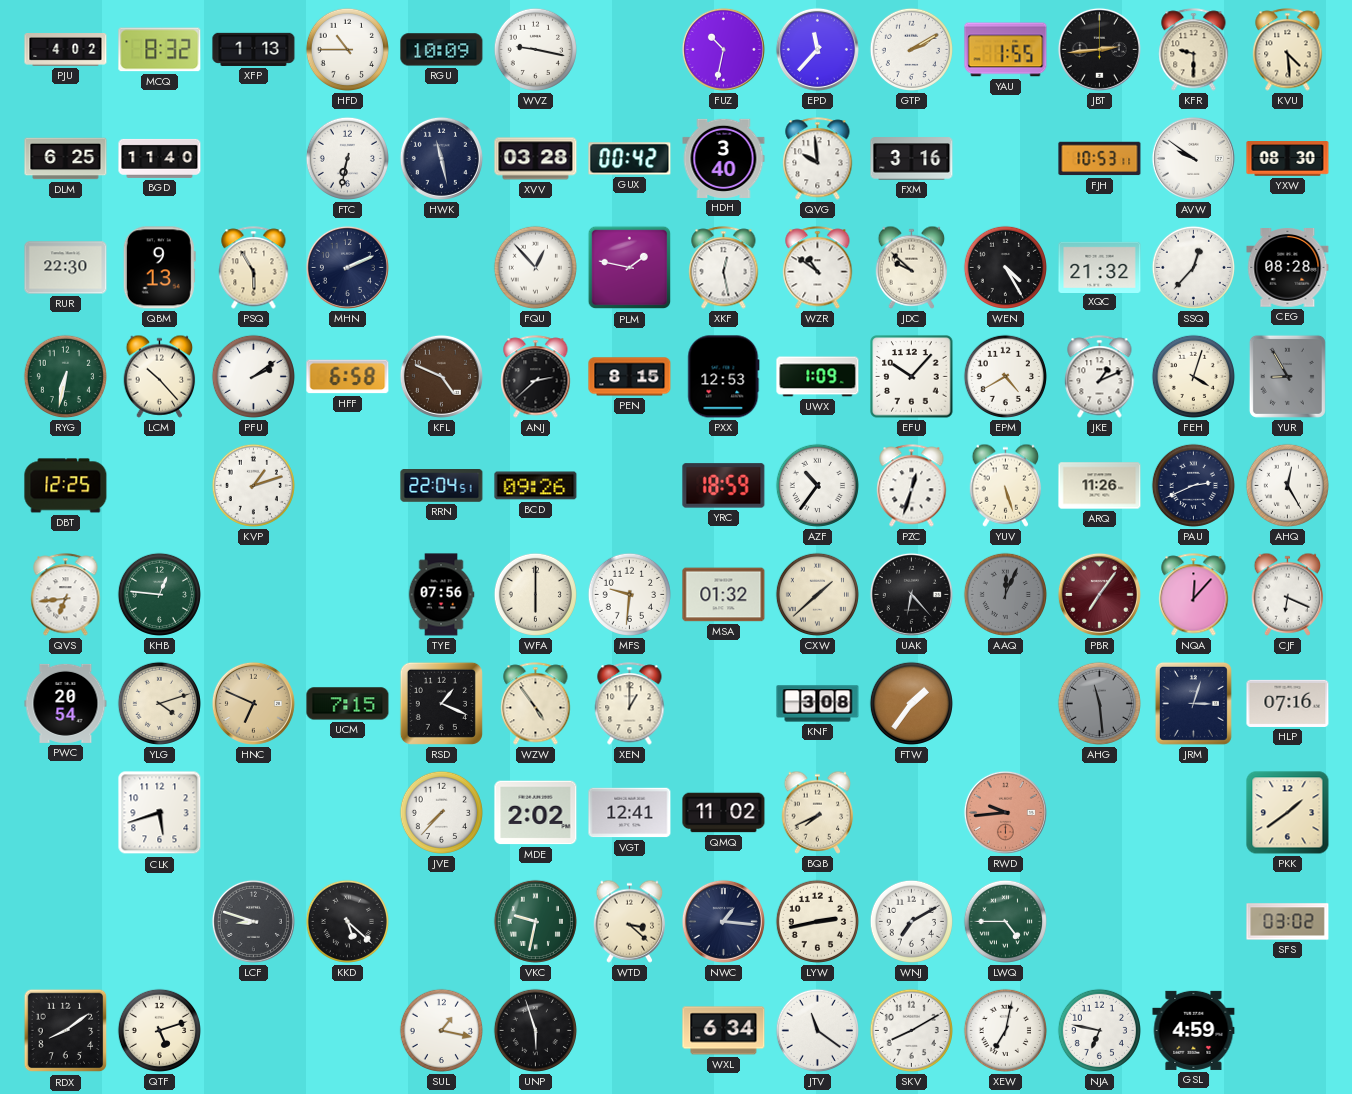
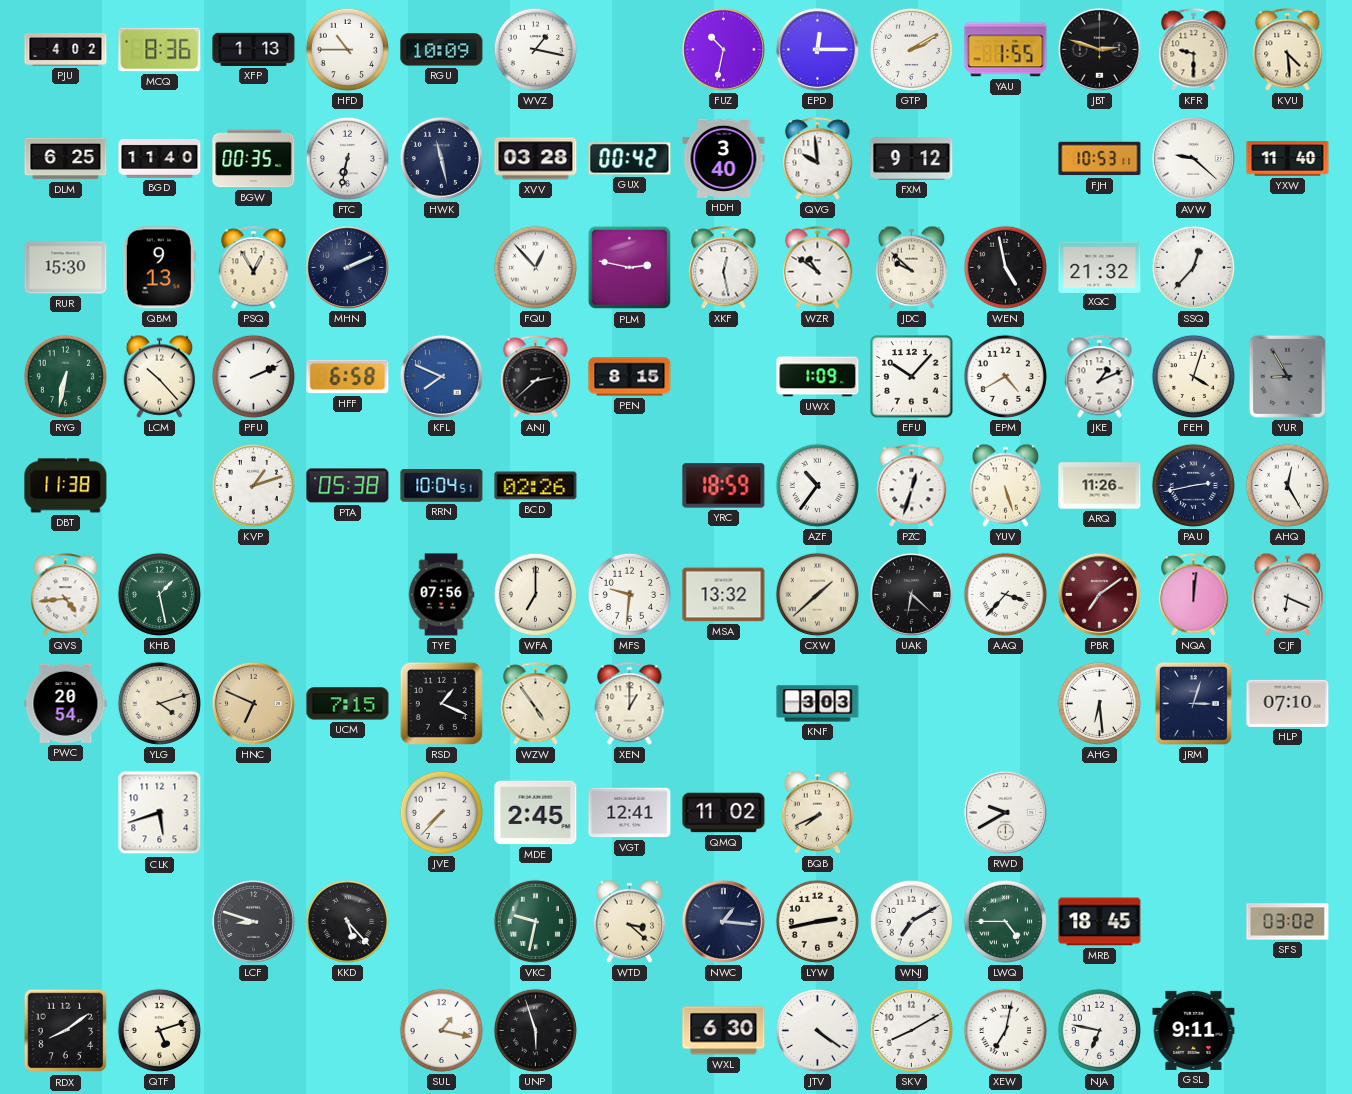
MCQ: 8:32 -> 8:36
WVZ: 9:17 -> 1:17
EPD: 11:37 -> 12:15
JBT: 2:44 -> 2:48
BGW: none -> 00:35
FXM: 3:16 -> 9:12
AVW: 9:51 -> 9:22
YXW: 08:30 -> 11:40
RUR: 22:30 -> 15:30
PSQ: 5:55 -> 12:55
PLM: 1:47 -> 2:47
WEN: 4:25 -> 4:58
CEG: 08:28 -> none
PFU: 2:09 -> 2:11
KFL: 4:49 -> 7:49
KFL dial: brown -> blue
PXX: 12:53 -> none
DBT: 12:25 -> 11:38
PTA: none -> 05:38
RRN: 22:04 -> 10:04
BCD: 09:26 -> 02:26
PAU: 2:41 -> 2:43
QVS: 6:44 -> 4:44
KHB: 12:46 -> 1:28
WFA: 6:00 -> 7:00
MSA: 01:32 -> 13:32
UAK: 6:23 -> 6:22
AAQ: 12:04 -> 3:37
AAQ dial: grey -> white
PBR: 7:06 -> 7:09
NQA: 12:07 -> 12:01
KNF: 3:08 -> 3:03
FTW: 1:36 -> none
AHG: 11:29 -> 6:29
AHG dial: grey -> white
HLP: 07:16 -> 07:10
MDE: 2:02 -> 2:45
RWD: 9:44 -> 9:40
RWD dial: salmon -> white
PKK: 1:39 -> none
KKD: 5:22 -> 5:23
MRB: none -> 18:45
WXL: 6:34 -> 6:30
JTV: 11:21 -> 4:21
GSL: 4:59 -> 9:11
